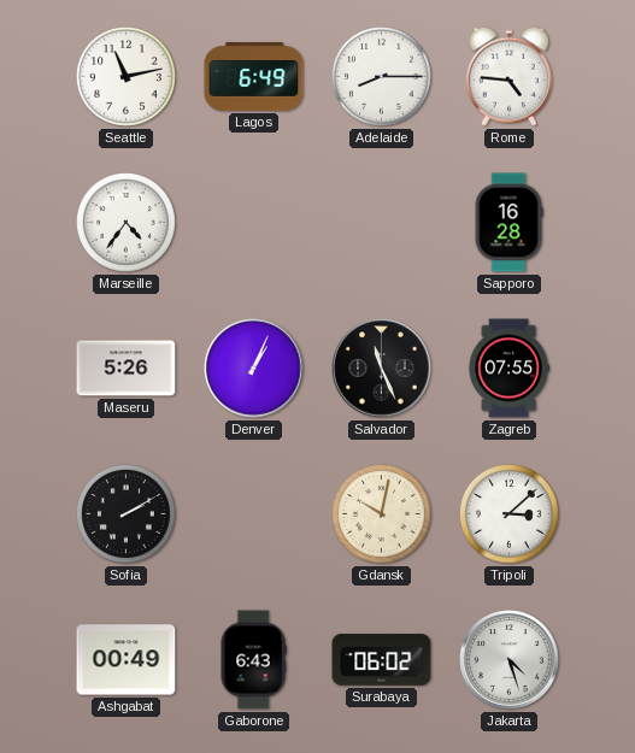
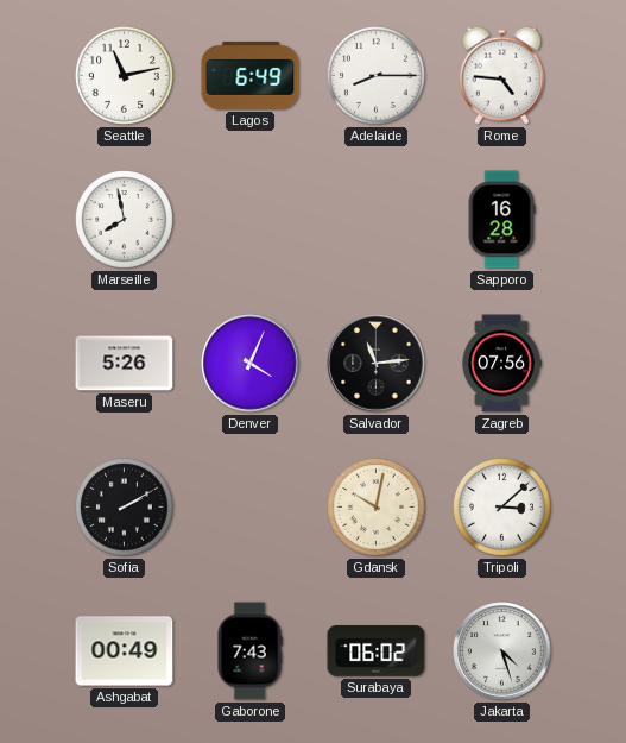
Marseille: 4:36 -> 7:58
Denver: 1:04 -> 4:04
Salvador: 11:26 -> 11:14
Zagreb: 07:55 -> 07:56
Gaborone: 6:43 -> 7:43
